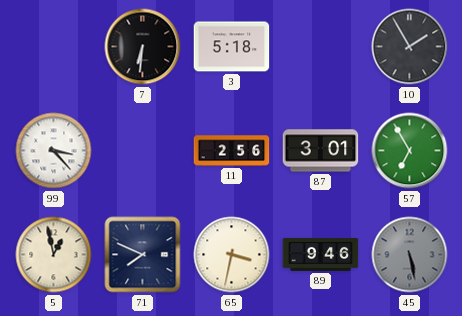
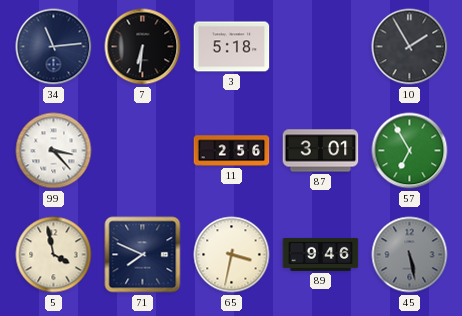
34: none -> 11:14
5: 12:58 -> 3:58
